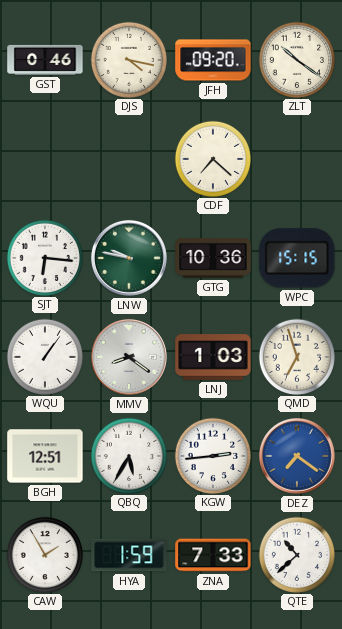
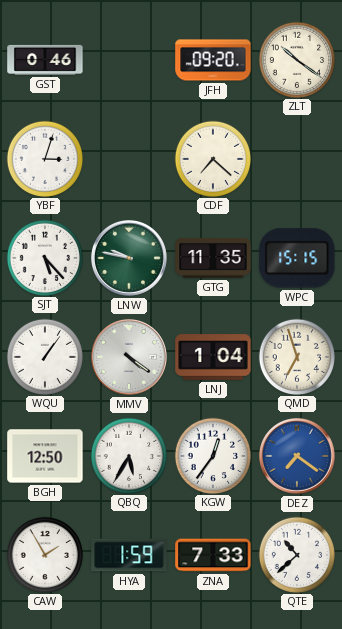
DJS: 4:17 -> none
YBF: none -> 3:03
SJT: 6:16 -> 5:23
GTG: 10:36 -> 11:35
MMV: 8:21 -> 4:21
LNJ: 1:03 -> 1:04
BGH: 12:51 -> 12:50
KGW: 2:44 -> 12:36
